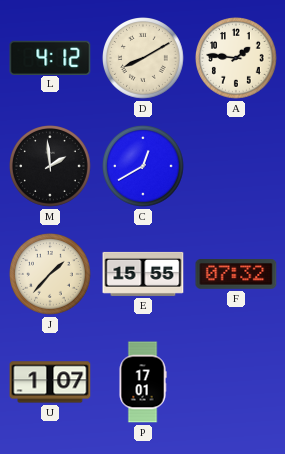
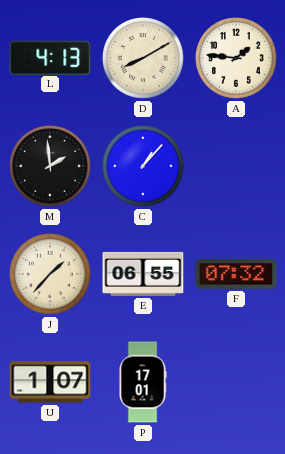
L: 4:12 -> 4:13
C: 12:40 -> 1:07
E: 15:55 -> 06:55
